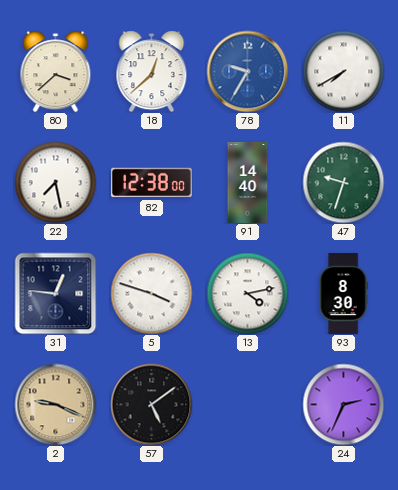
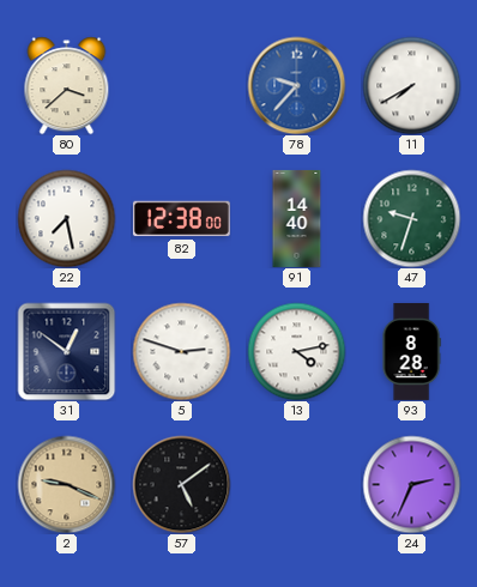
18: 12:38 -> none
78: 9:35 -> 9:37
31: 12:46 -> 12:51
5: 3:48 -> 2:48
93: 8:30 -> 8:28
